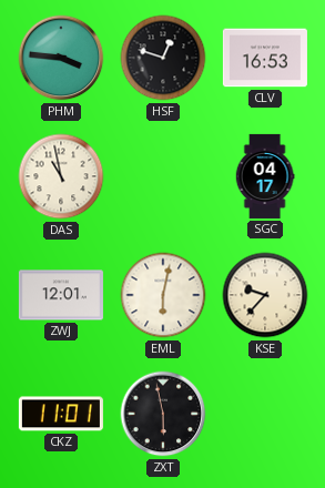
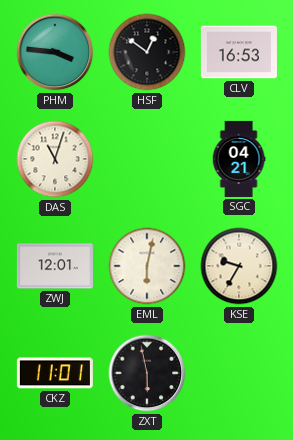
HSF: 12:48 -> 12:51
DAS: 10:58 -> 11:03
SGC: 04:17 -> 04:21
KSE: 9:37 -> 9:35
